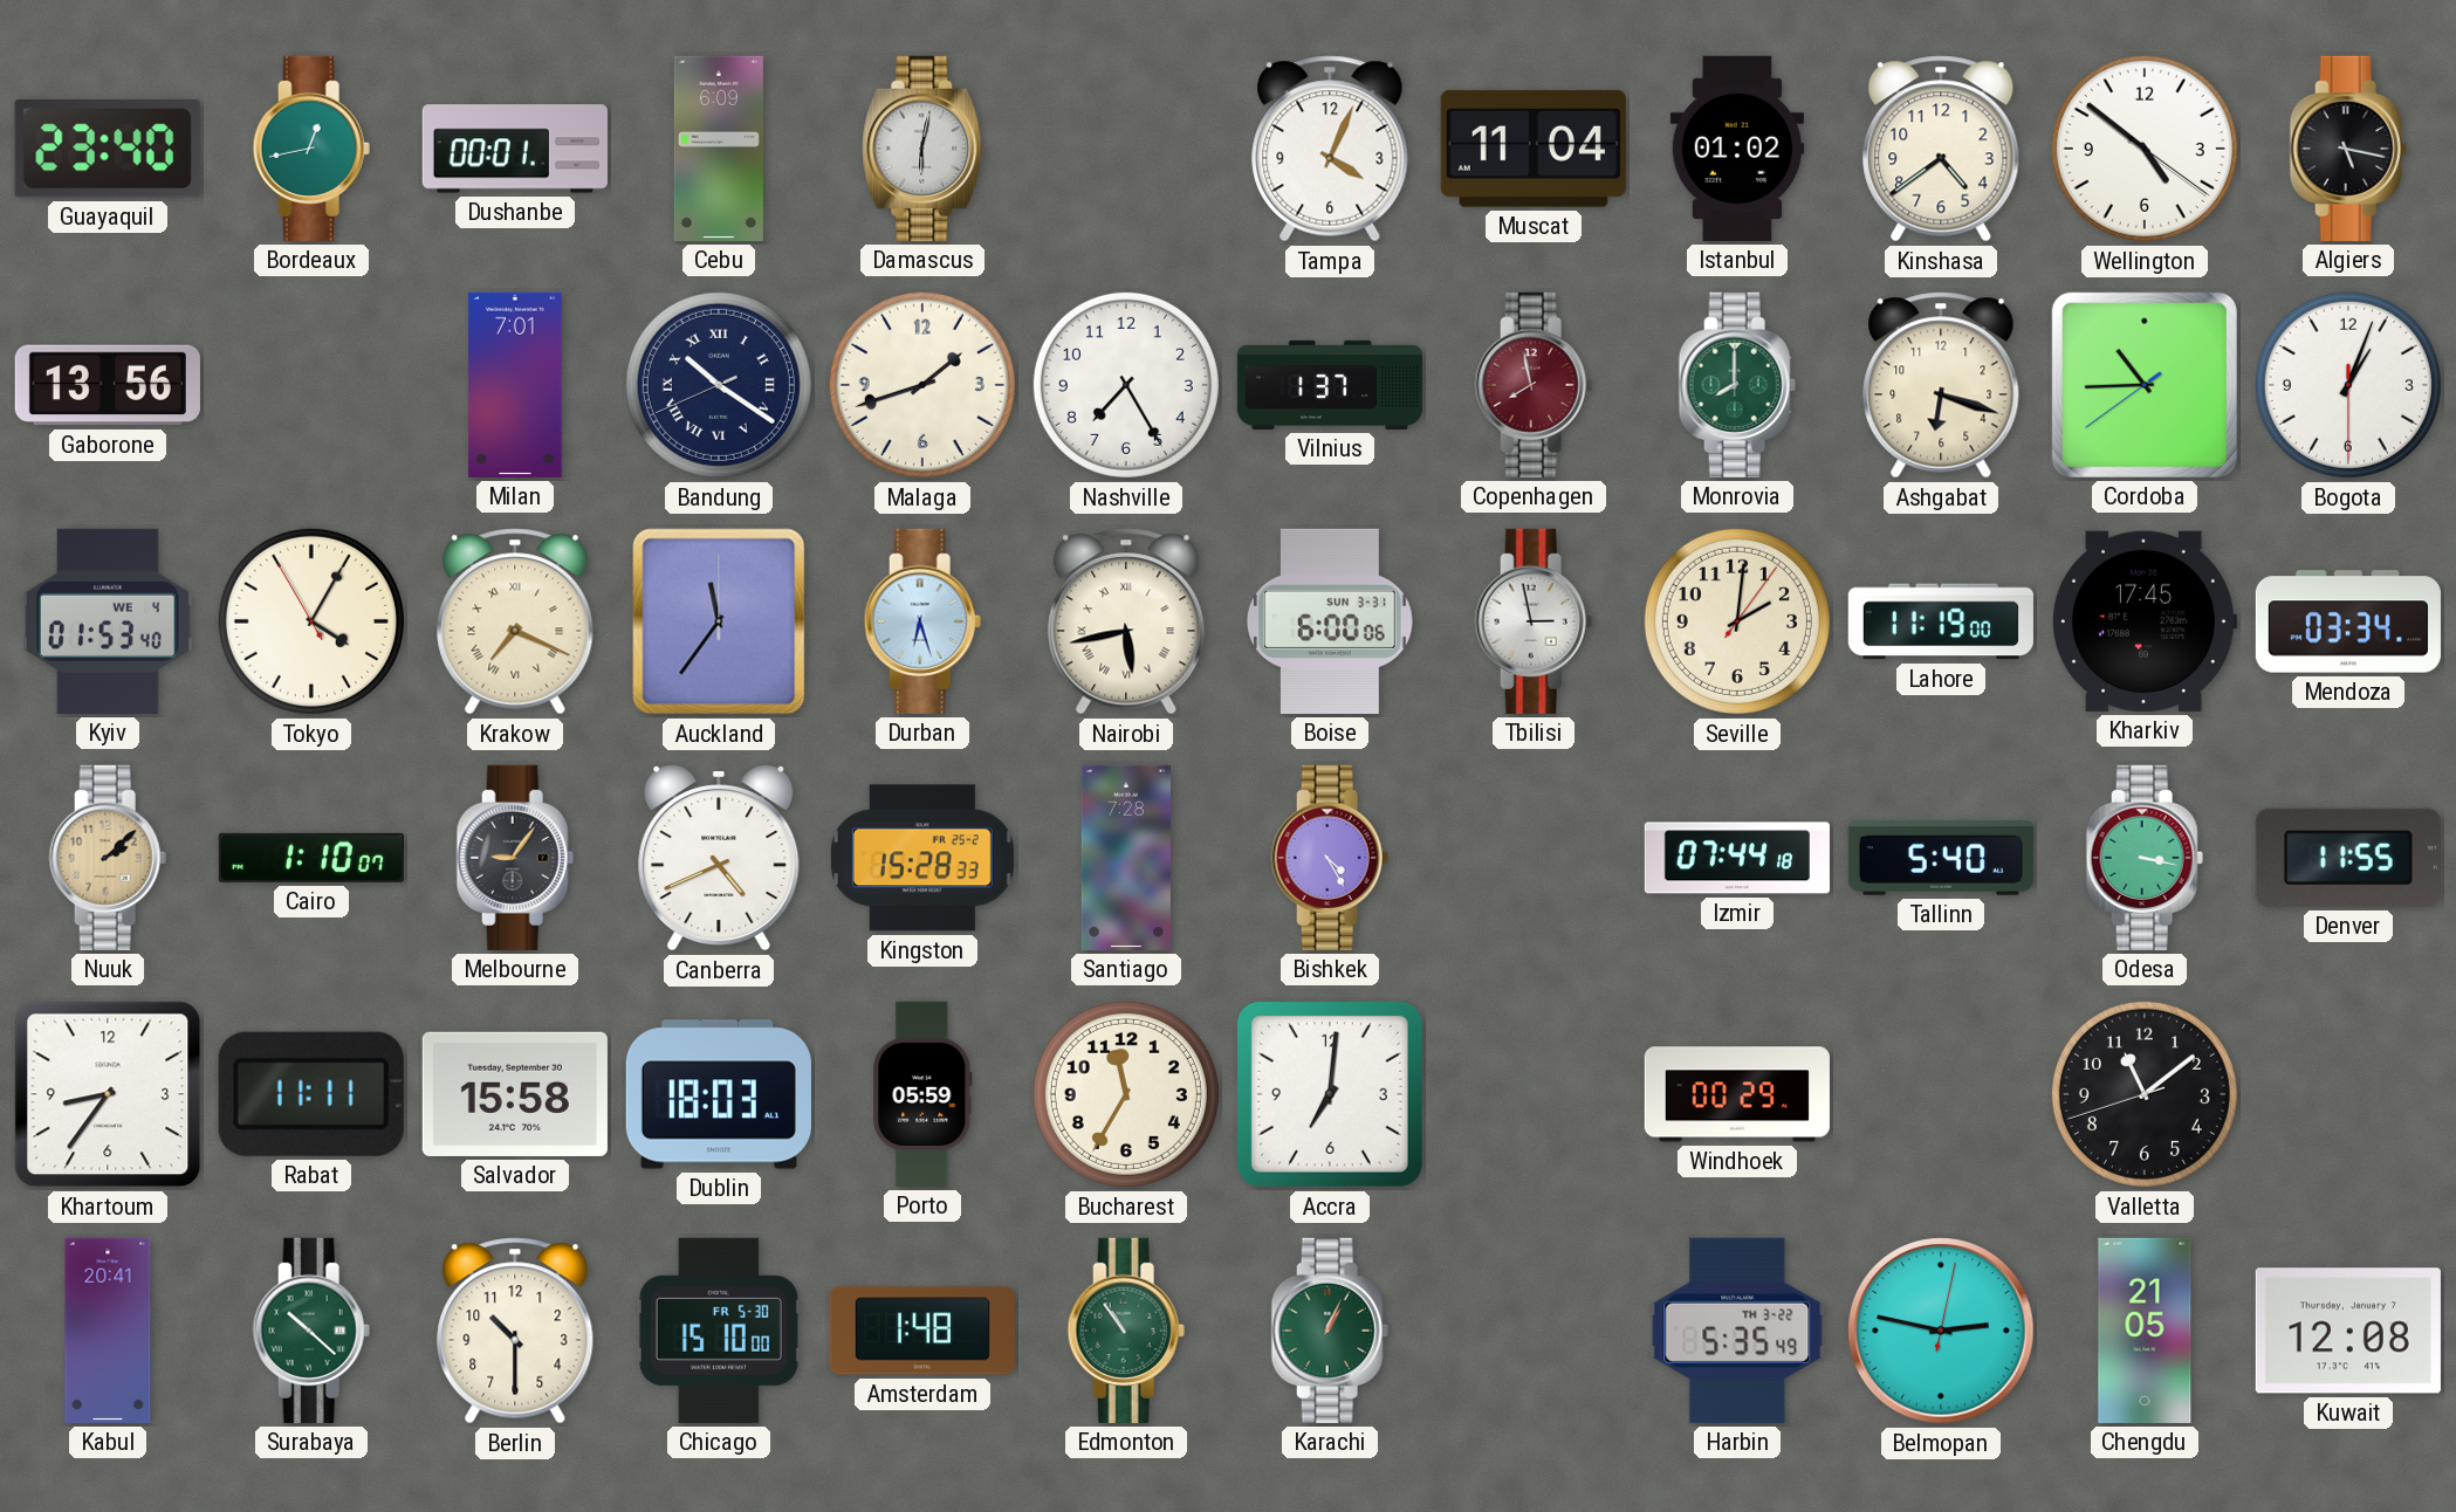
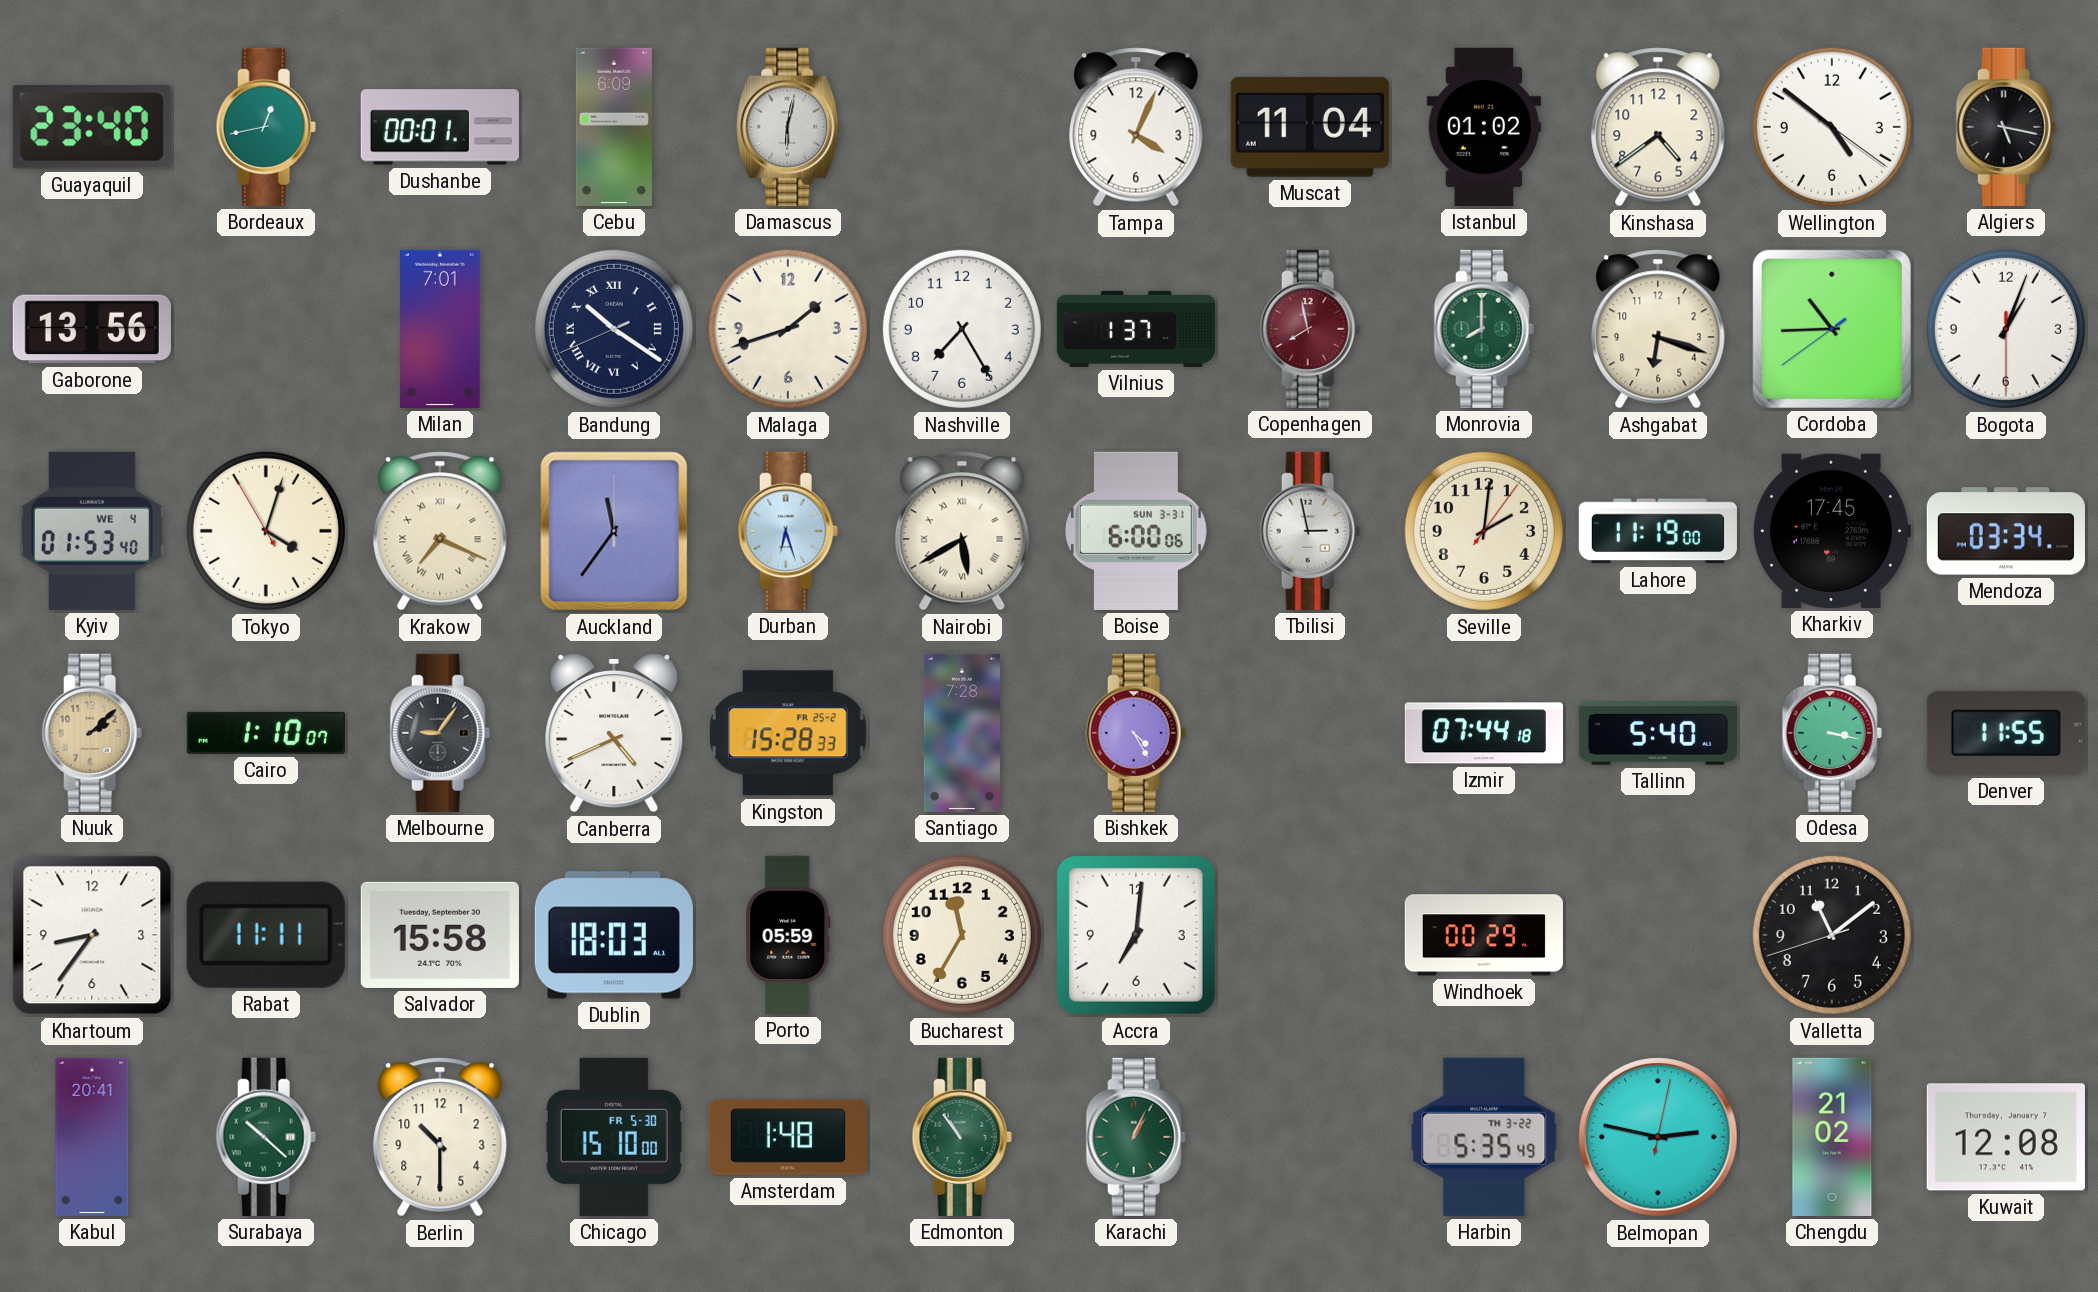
Tokyo: 4:04 -> 4:02
Nairobi: 5:43 -> 5:40
Chengdu: 21:05 -> 21:02
